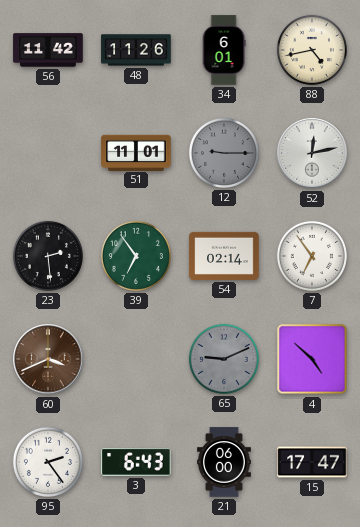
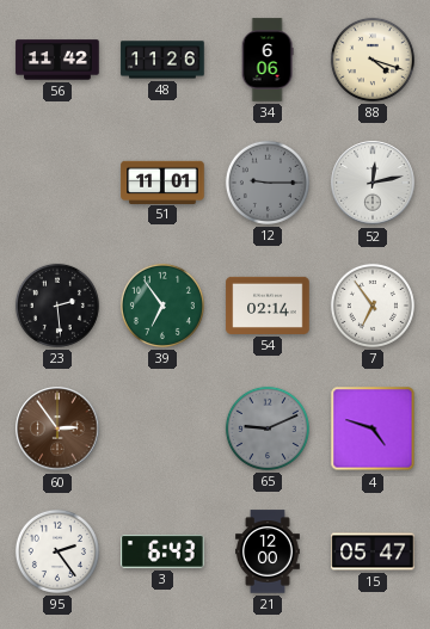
34: 6:01 -> 6:06
88: 4:43 -> 4:18
60: 3:41 -> 2:54
4: 4:52 -> 4:48
21: 06:00 -> 12:00
15: 17:47 -> 05:47
